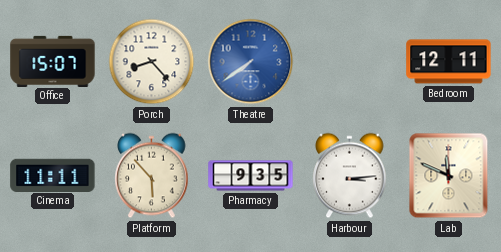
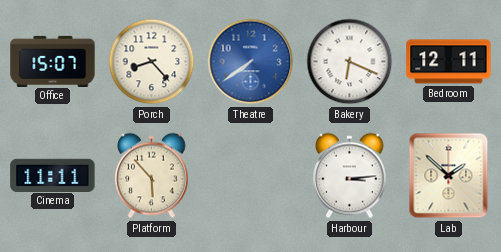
Bakery: none -> 6:19
Pharmacy: 9:35 -> none
Lab: 11:49 -> 1:52
